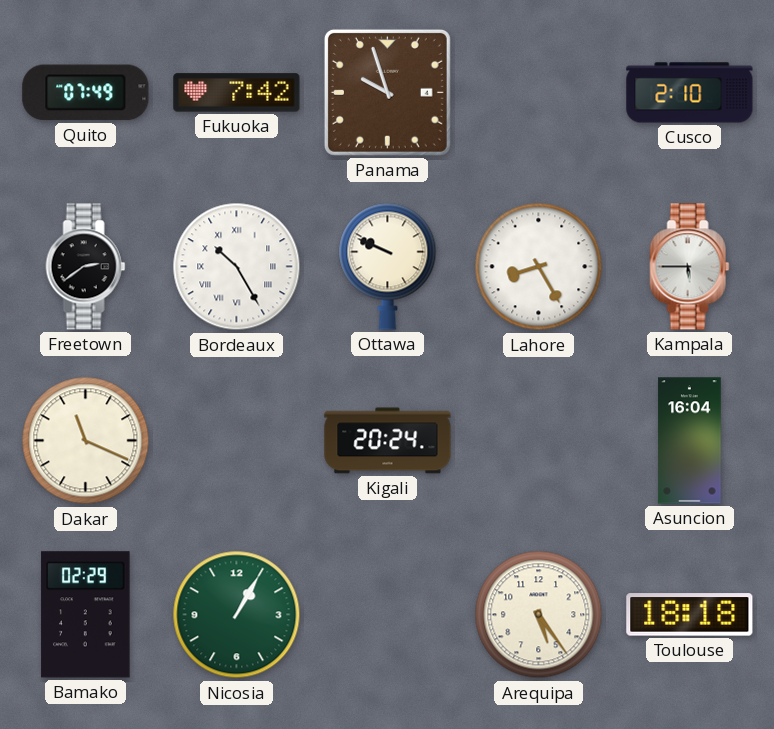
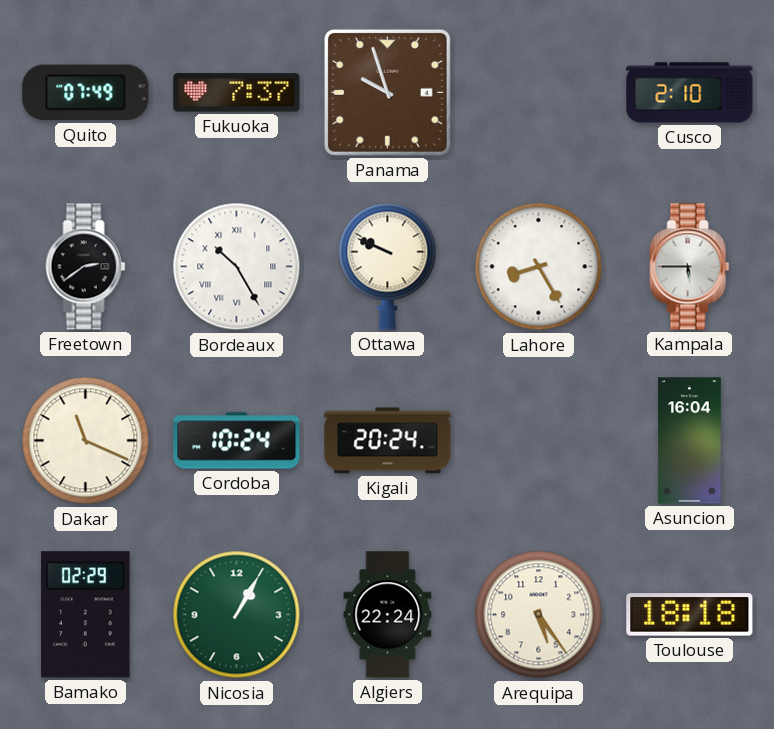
Fukuoka: 7:42 -> 7:37
Cordoba: none -> 10:24
Algiers: none -> 22:24
